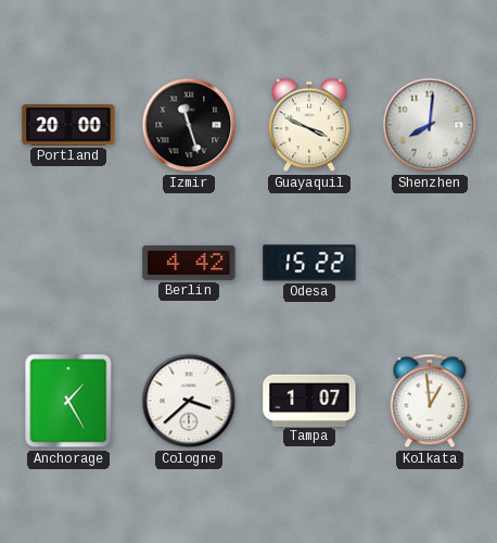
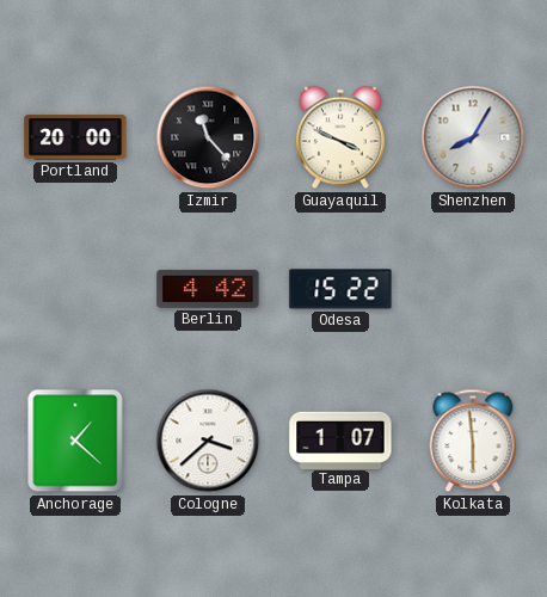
Izmir: 11:27 -> 11:23
Shenzhen: 8:01 -> 8:05
Anchorage: 1:25 -> 1:22
Kolkata: 12:59 -> 5:59
